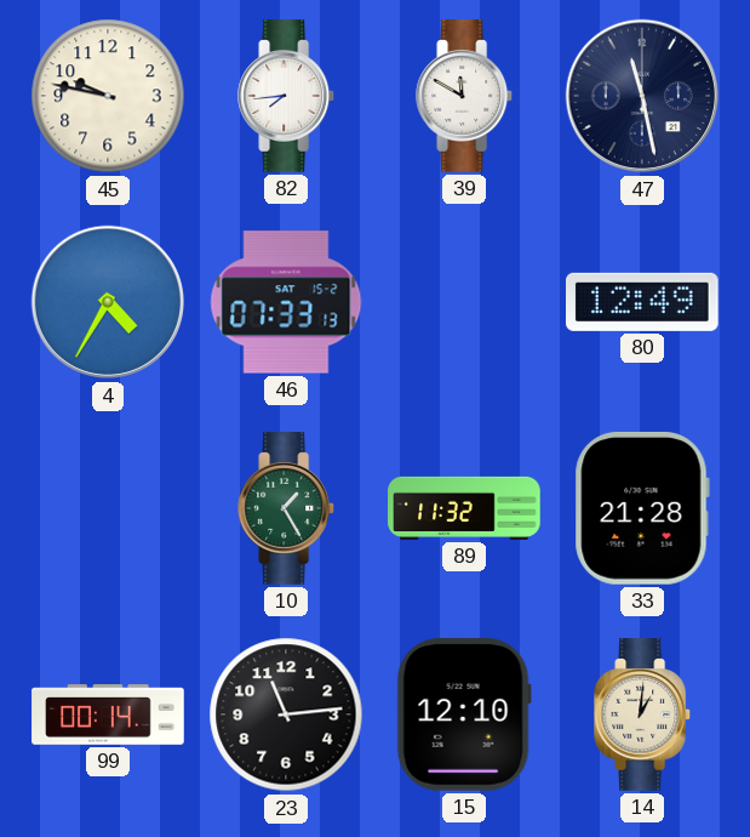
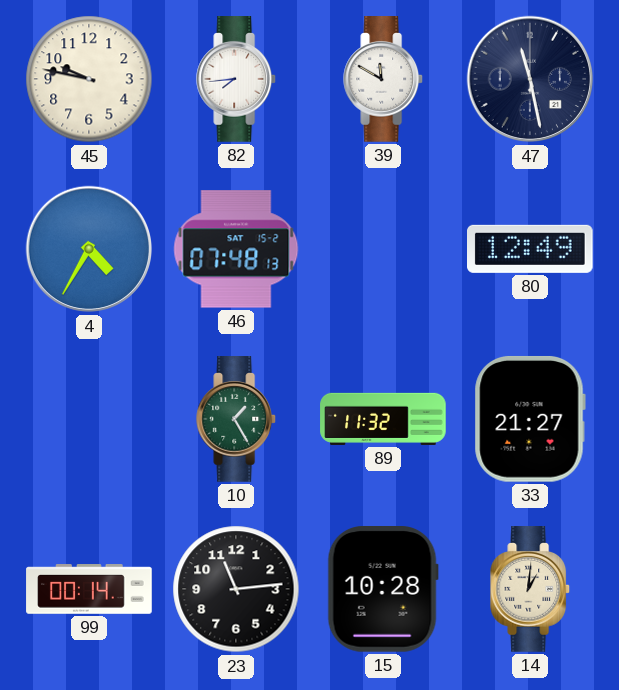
46: 07:33 -> 07:48
33: 21:28 -> 21:27
15: 12:10 -> 10:28
